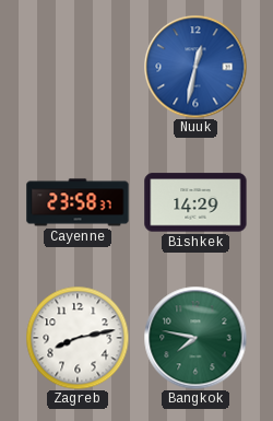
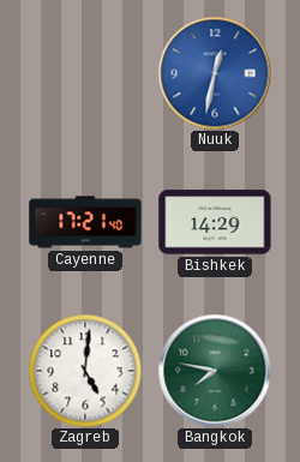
Cayenne: 23:58 -> 17:21
Zagreb: 8:13 -> 5:01
